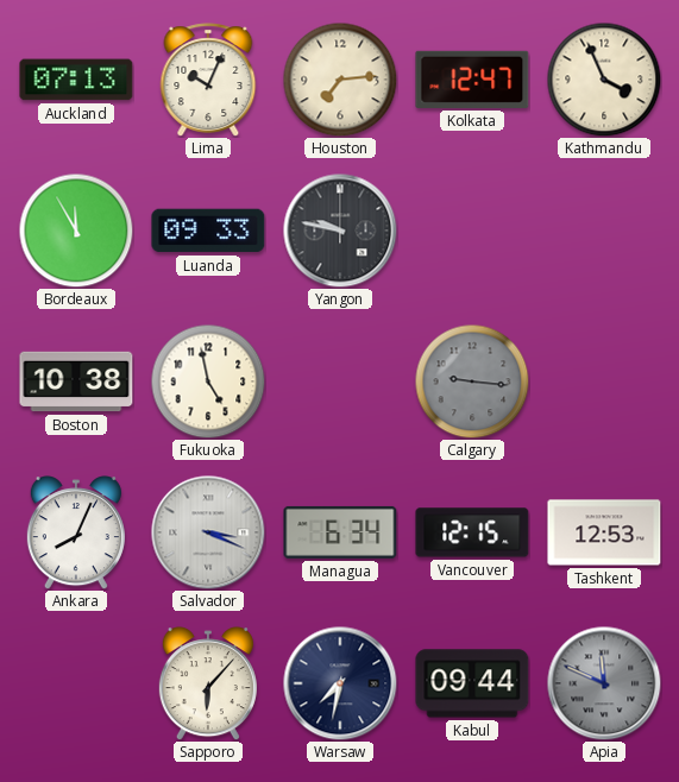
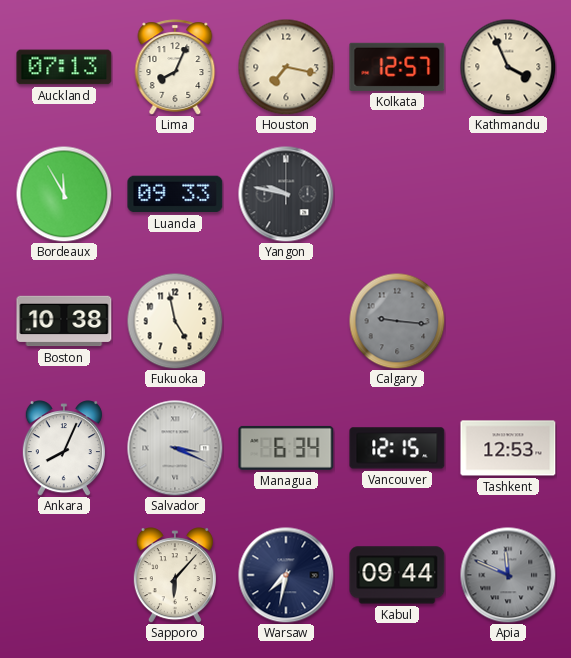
Lima: 10:04 -> 8:04
Houston: 7:14 -> 7:17
Kolkata: 12:47 -> 12:57
